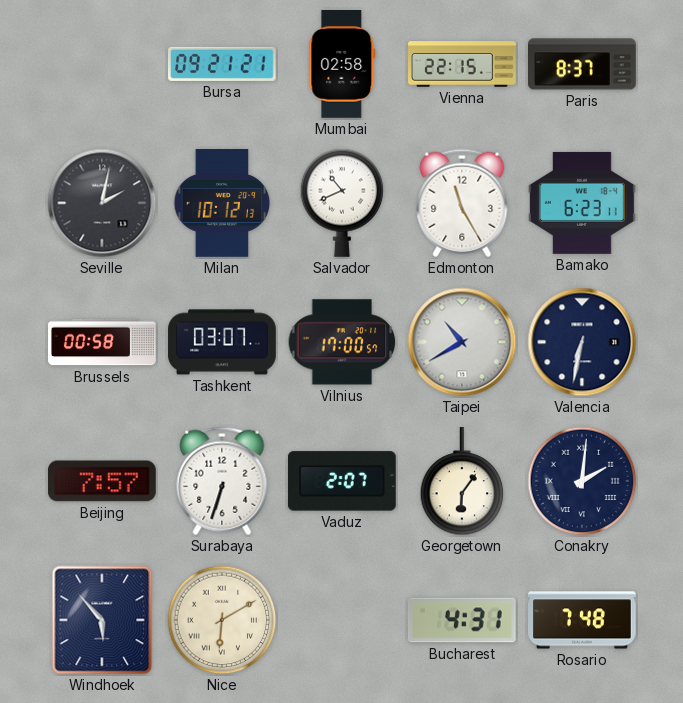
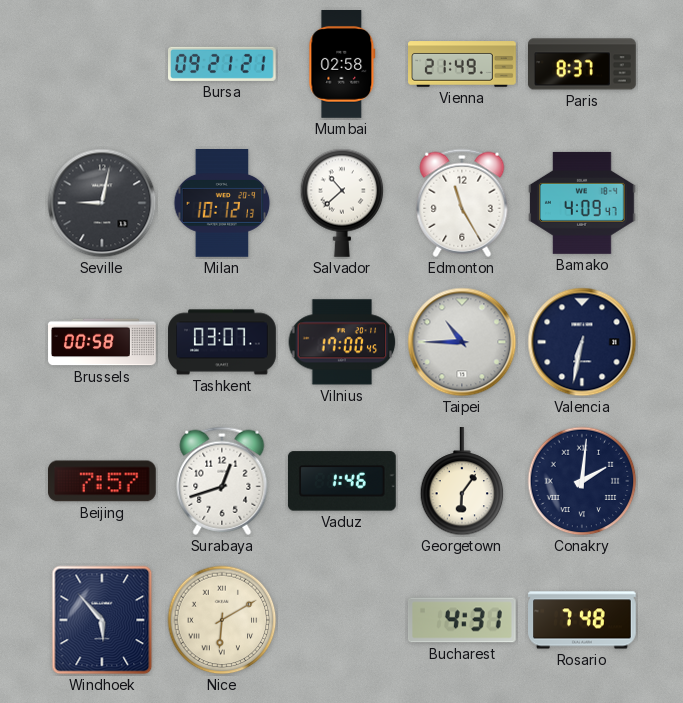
Vienna: 22:15 -> 21:49
Seville: 2:02 -> 9:02
Salvador: 10:41 -> 10:38
Bamako: 6:23 -> 4:09
Vilnius: 17:00:57 -> 17:00:45
Taipei: 10:40 -> 10:45
Surabaya: 6:33 -> 12:42
Vaduz: 2:07 -> 1:46
